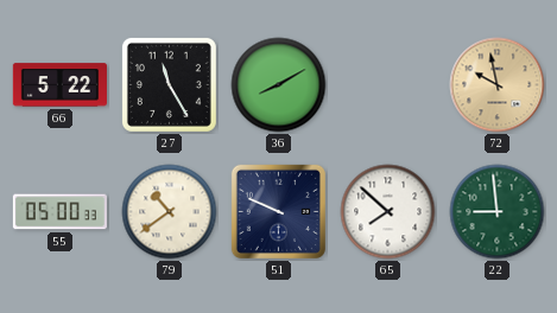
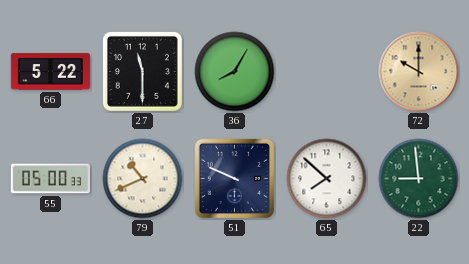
27: 11:25 -> 11:30
36: 8:10 -> 8:05
72: 9:58 -> 10:00
79: 10:39 -> 10:41
